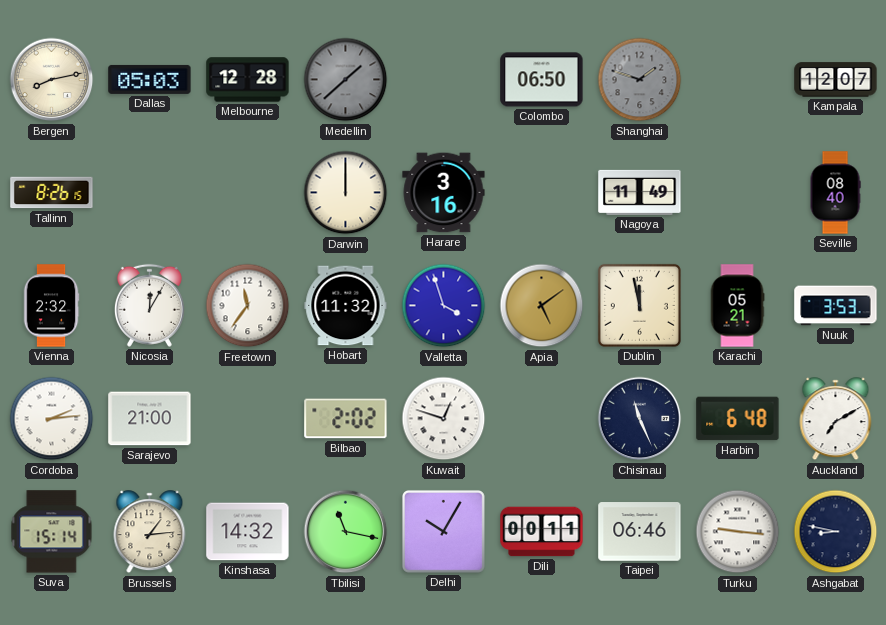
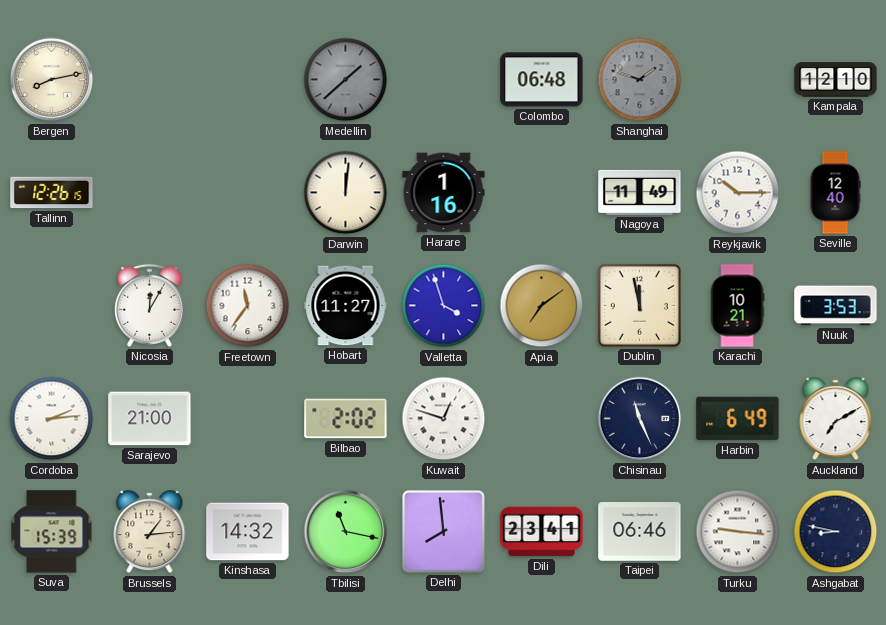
Dallas: 05:03 -> none
Melbourne: 12:28 -> none
Colombo: 06:50 -> 06:48
Kampala: 12:07 -> 12:10
Tallinn: 8:26 -> 12:26
Darwin: 12:00 -> 12:01
Harare: 3:16 -> 1:16
Reykjavik: none -> 10:15
Seville: 08:40 -> 12:40
Vienna: 2:32 -> none
Hobart: 11:32 -> 11:27
Apia: 5:09 -> 7:09
Karachi: 05:21 -> 10:21
Harbin: 6:48 -> 6:49
Suva: 15:14 -> 15:39
Delhi: 10:05 -> 7:59
Dili: 00:11 -> 23:41
